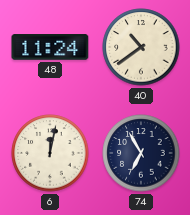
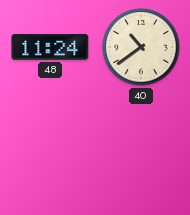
6: 12:02 -> none
74: 6:55 -> none
